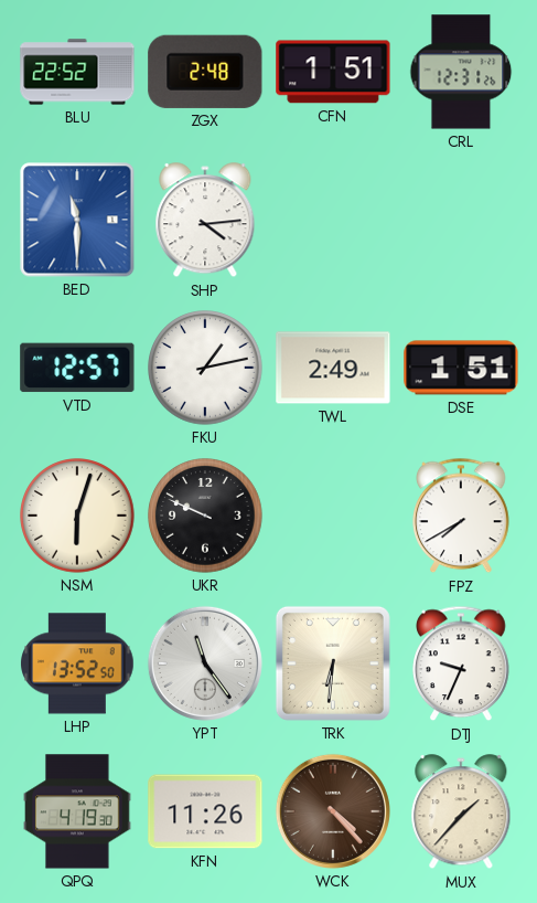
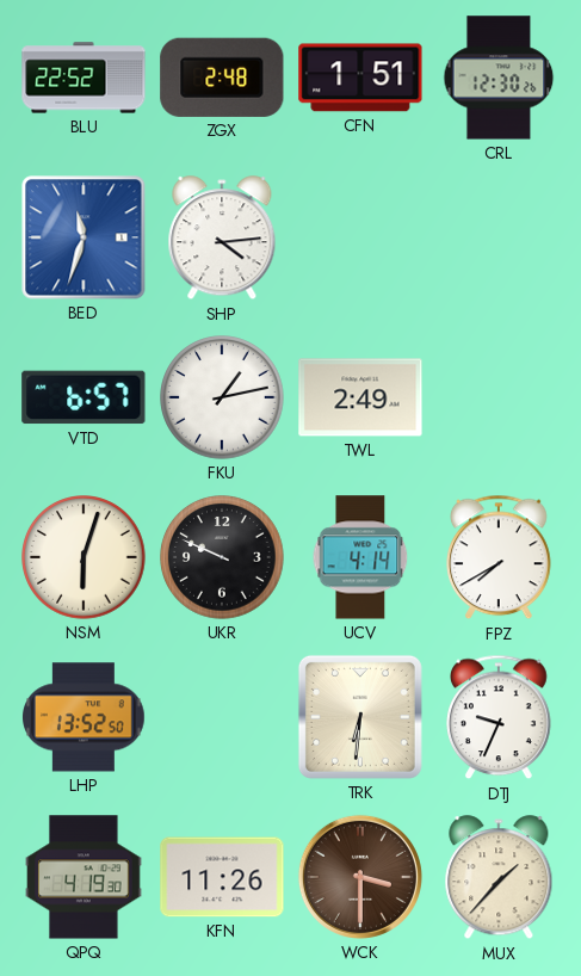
CRL: 12:31 -> 12:30
BED: 11:30 -> 11:33
VTD: 12:57 -> 6:57
DSE: 1:51 -> none
UCV: none -> 4:14
YPT: 11:24 -> none
WCK: 4:23 -> 3:30
